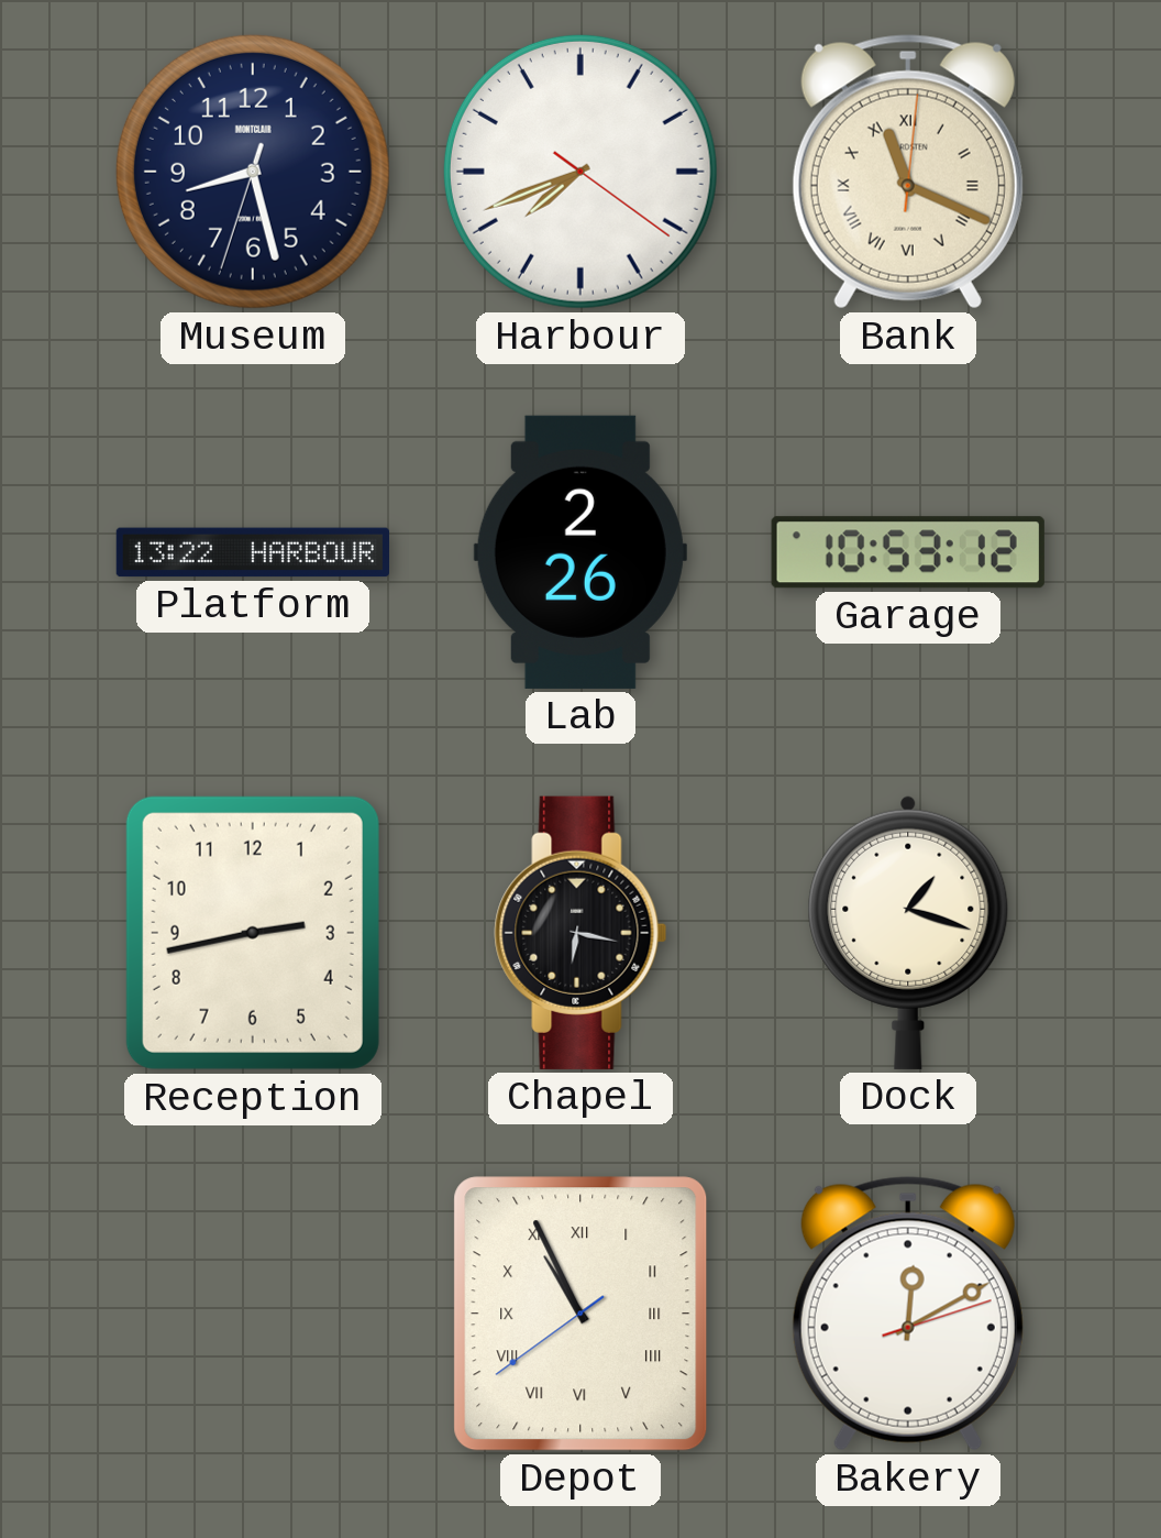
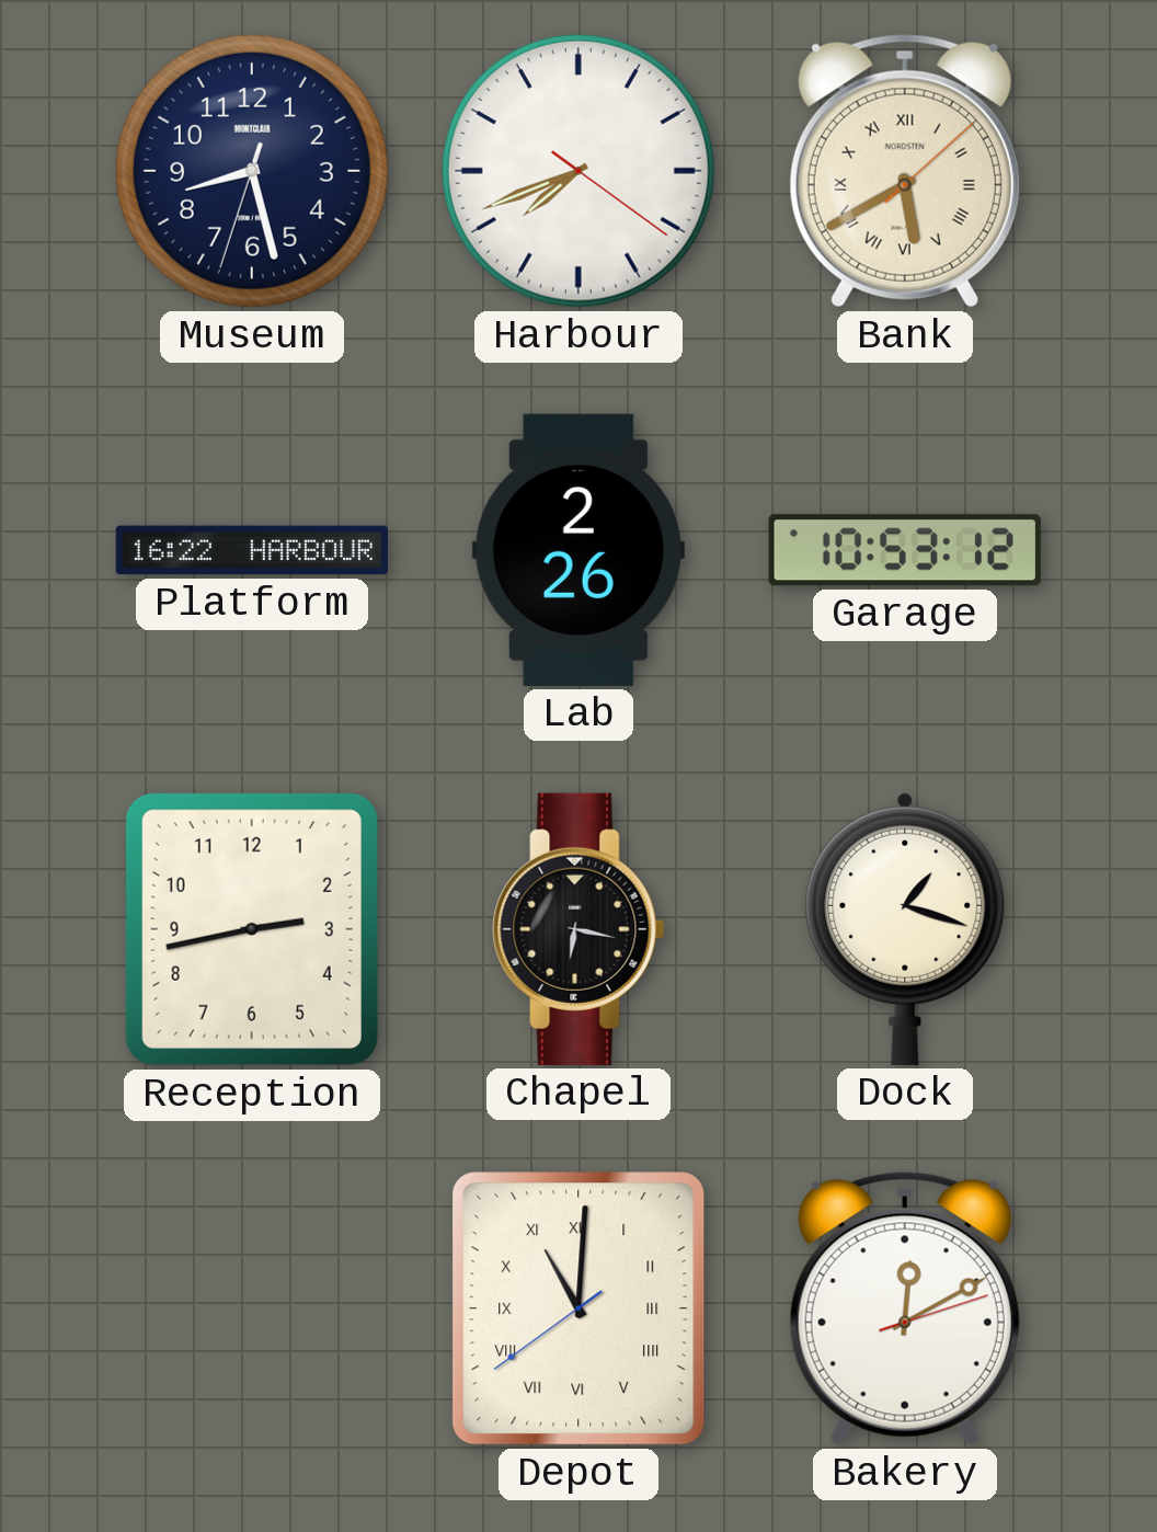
Bank: 11:19 -> 5:40
Platform: 13:22 -> 16:22
Depot: 10:55 -> 11:00
